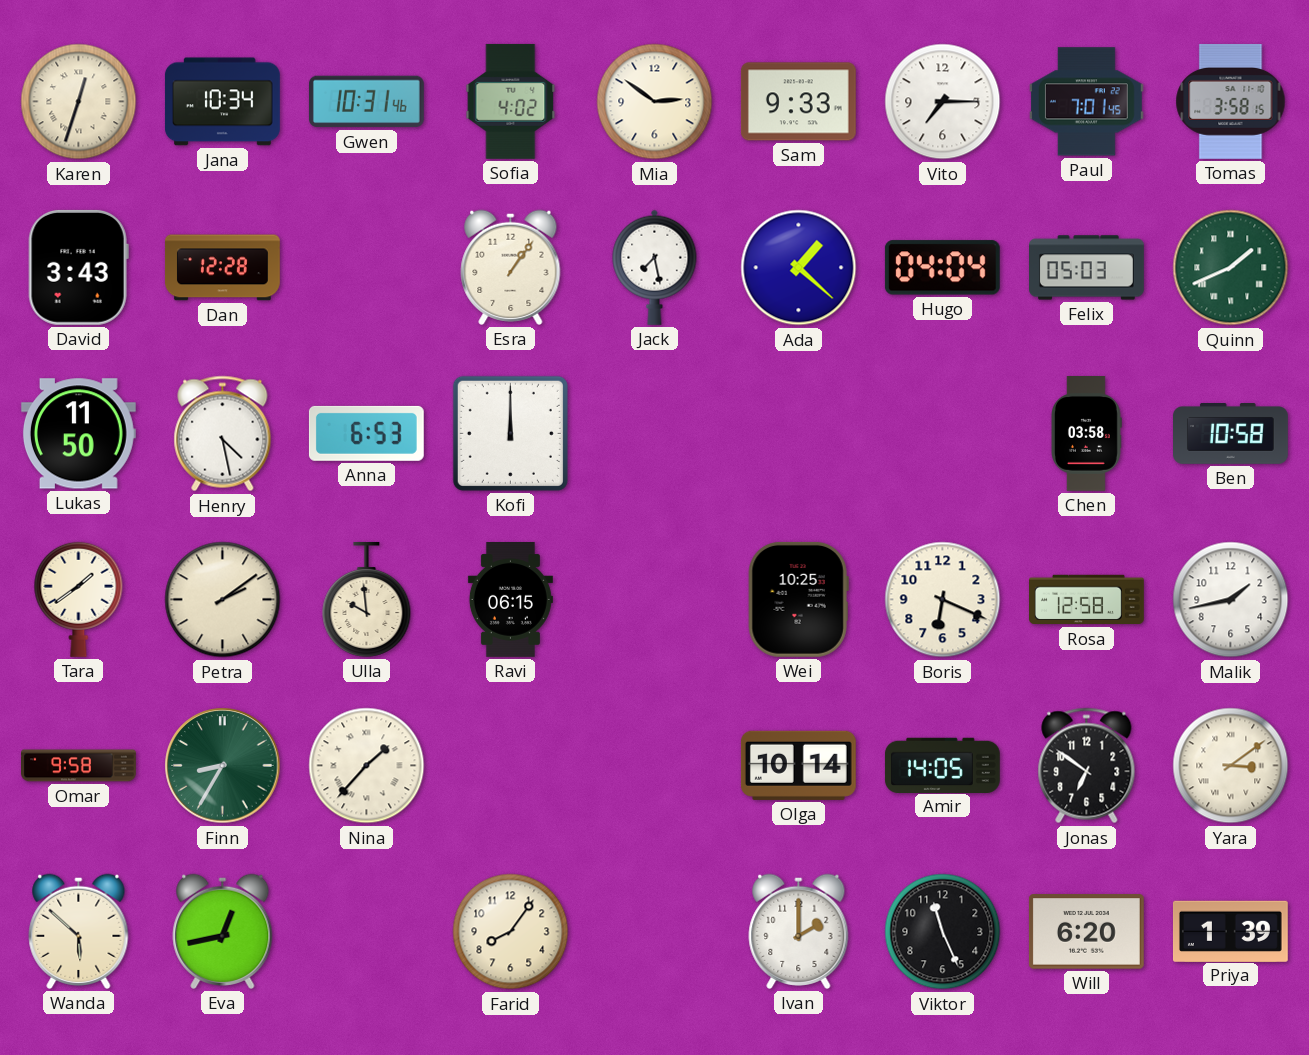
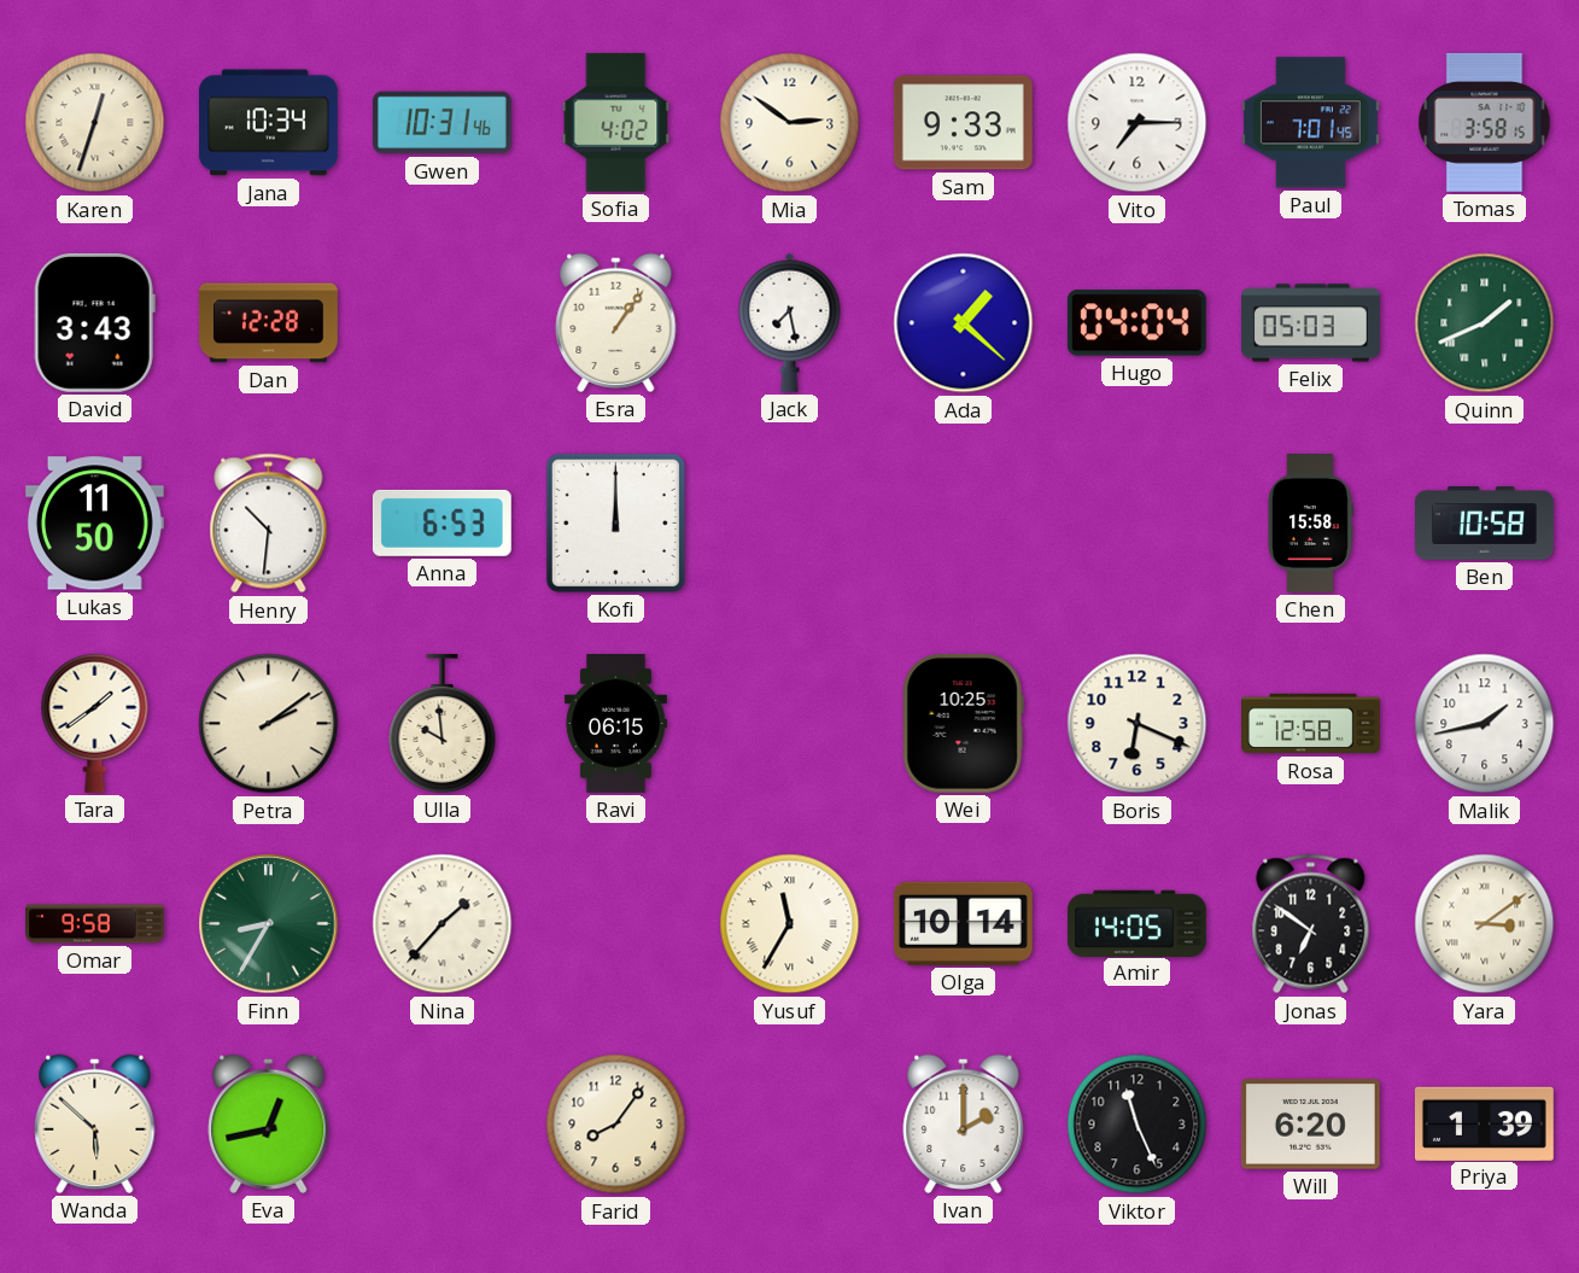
Henry: 4:28 -> 10:31
Chen: 03:58 -> 15:58
Yusuf: none -> 11:35
